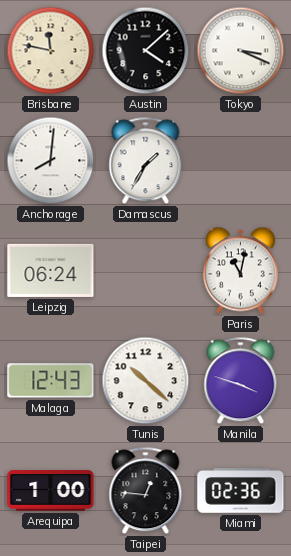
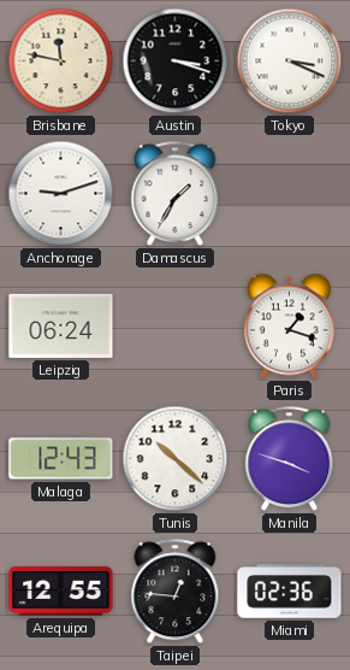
Austin: 4:08 -> 3:18
Anchorage: 8:01 -> 9:12
Paris: 11:02 -> 1:18
Arequipa: 1:00 -> 12:55
